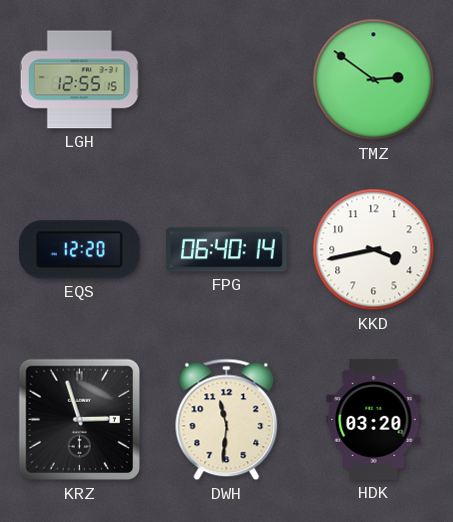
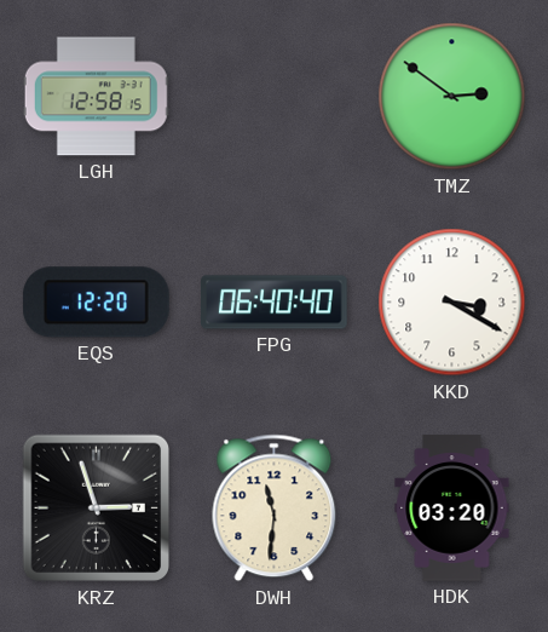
LGH: 12:55 -> 12:58
FPG: 06:40:14 -> 06:40:40
KKD: 3:43 -> 3:20
